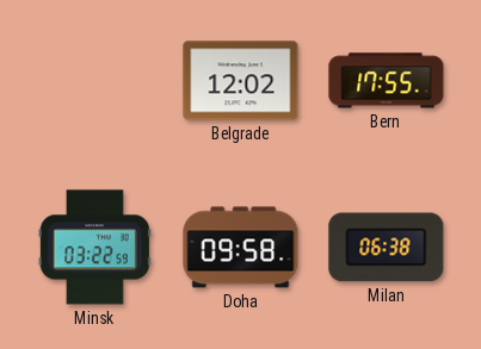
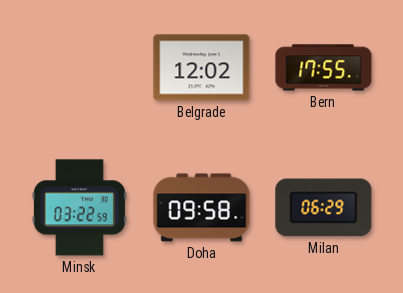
Milan: 06:38 -> 06:29
